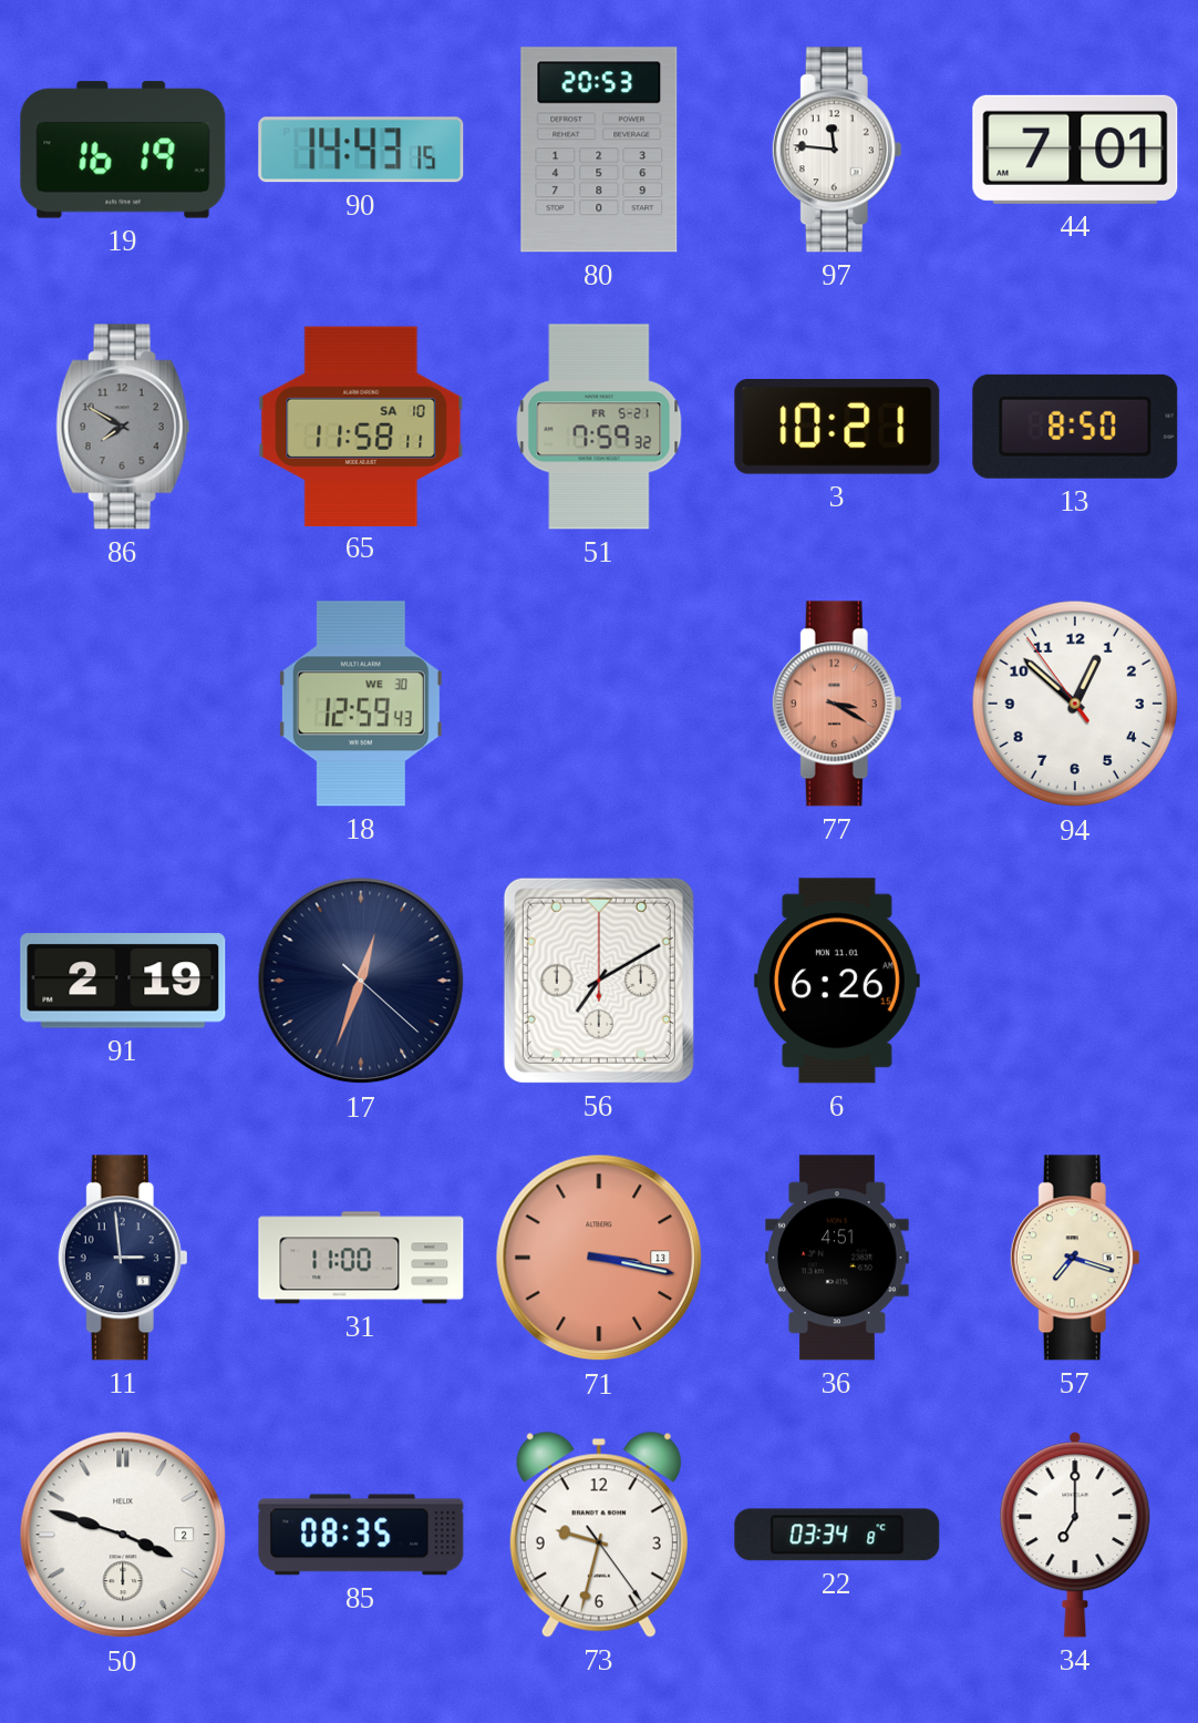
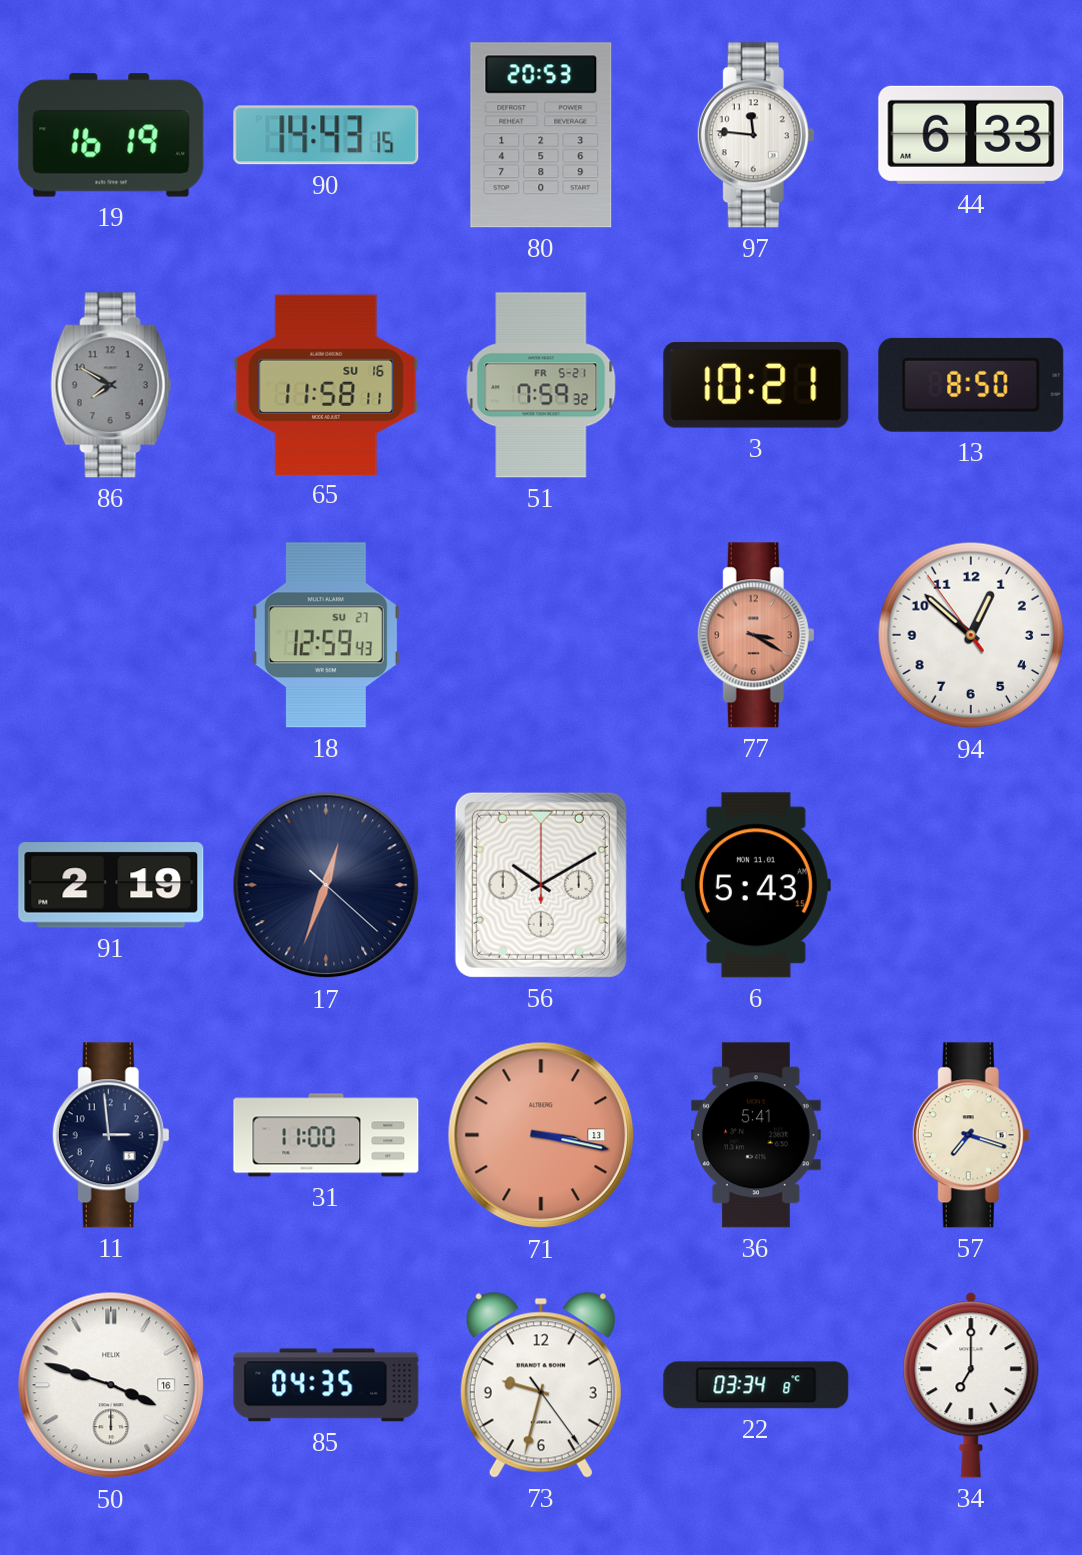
44: 7:01 -> 6:33
65 date: SA 10 -> SU 16
18 date: WE 30 -> SU 27
56: 7:10 -> 10:10
6: 6:26 -> 5:43
36: 4:51 -> 5:41
50 date: 2 -> 16
85: 08:35 -> 04:35
